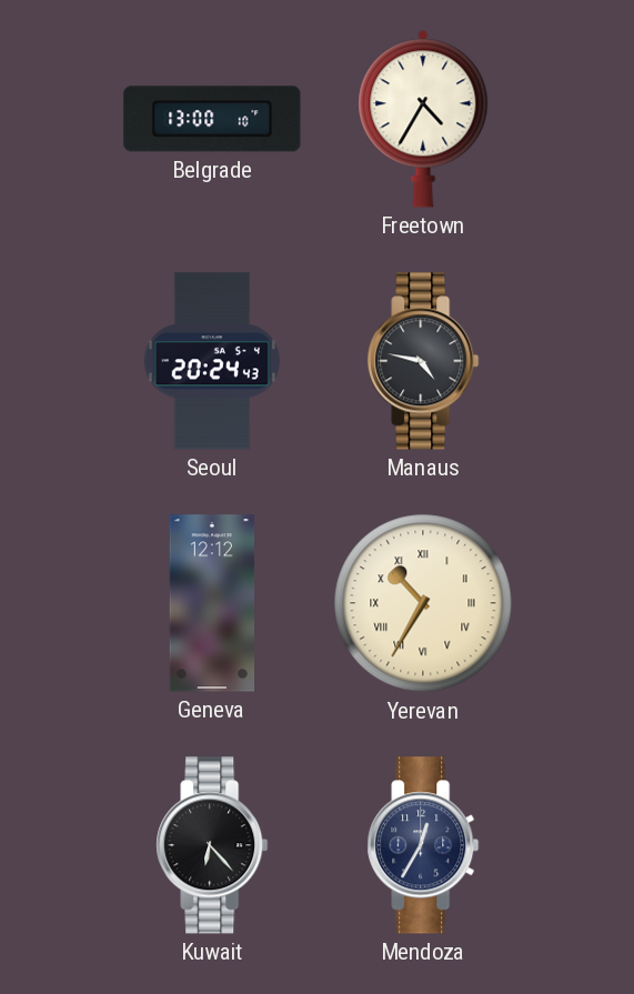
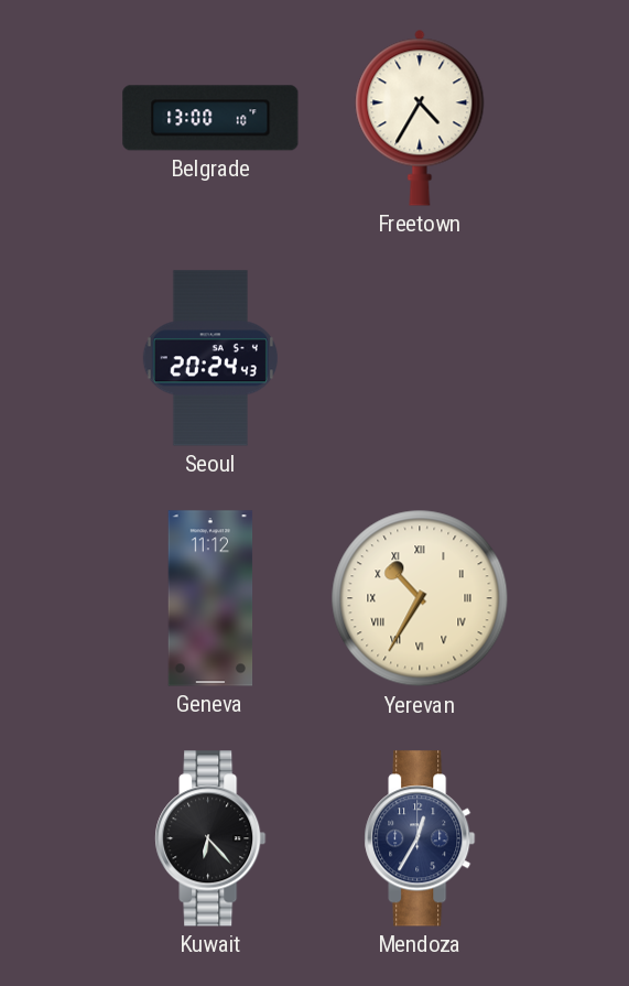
Manaus: 4:47 -> none
Geneva: 12:12 -> 11:12
